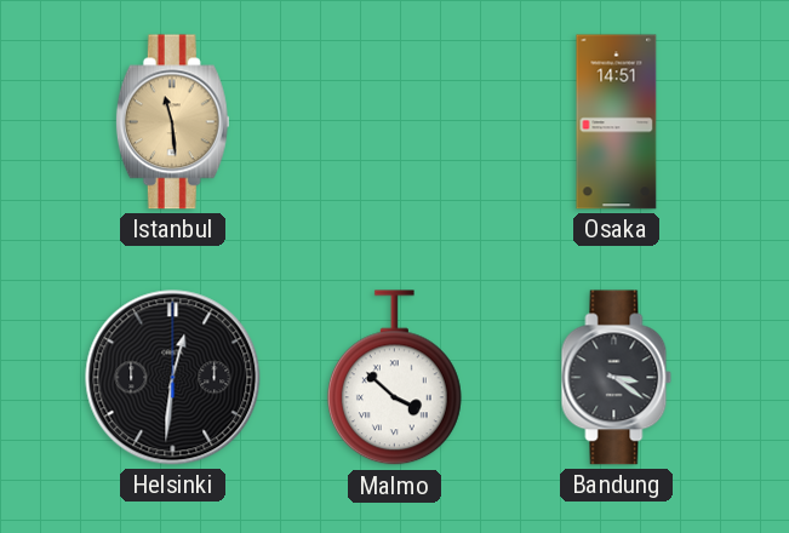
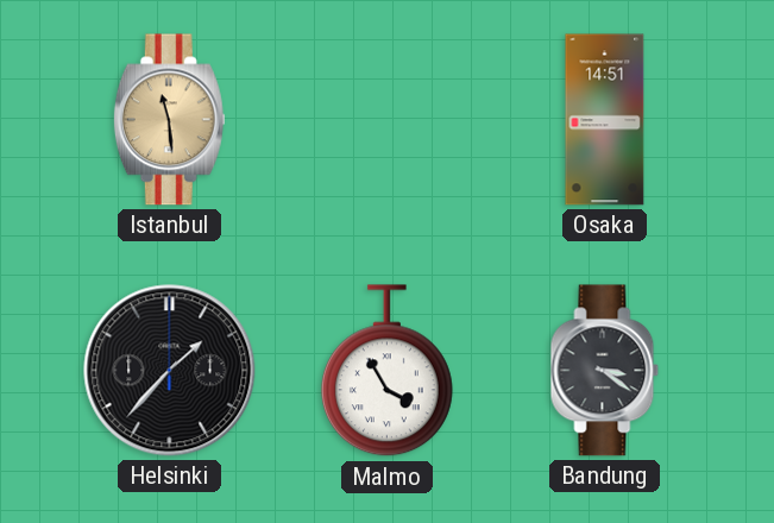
Helsinki: 12:31 -> 1:37
Malmo: 3:52 -> 3:55
